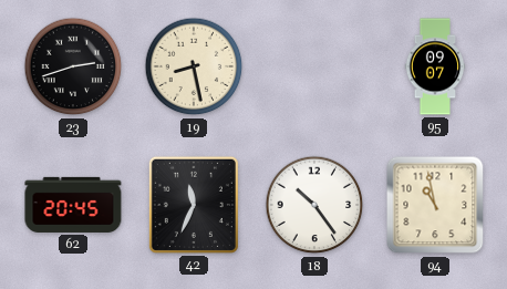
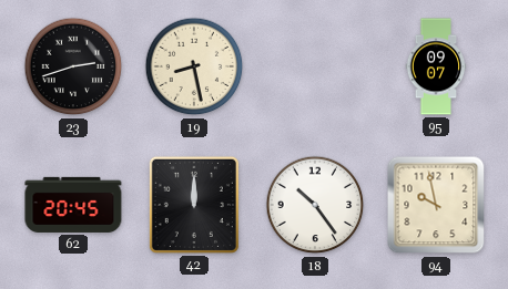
42: 11:34 -> 12:00
94: 10:58 -> 9:58
